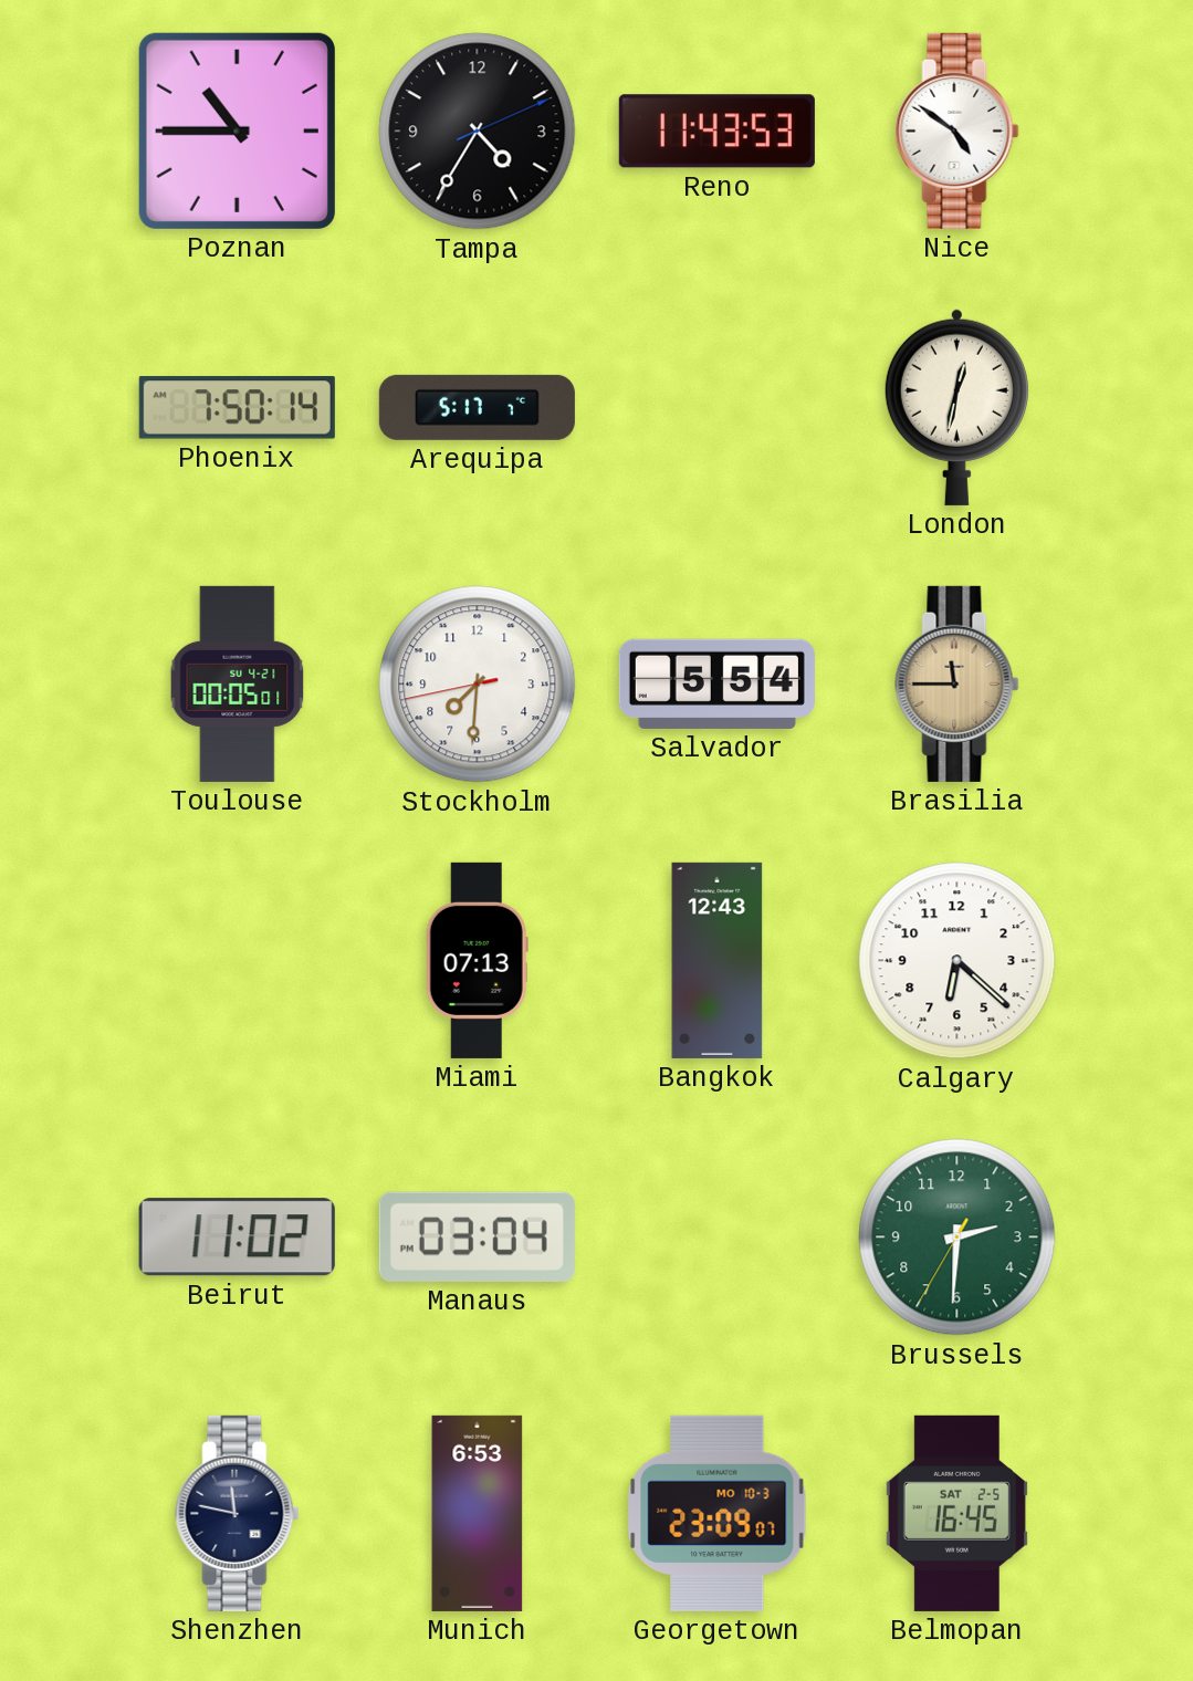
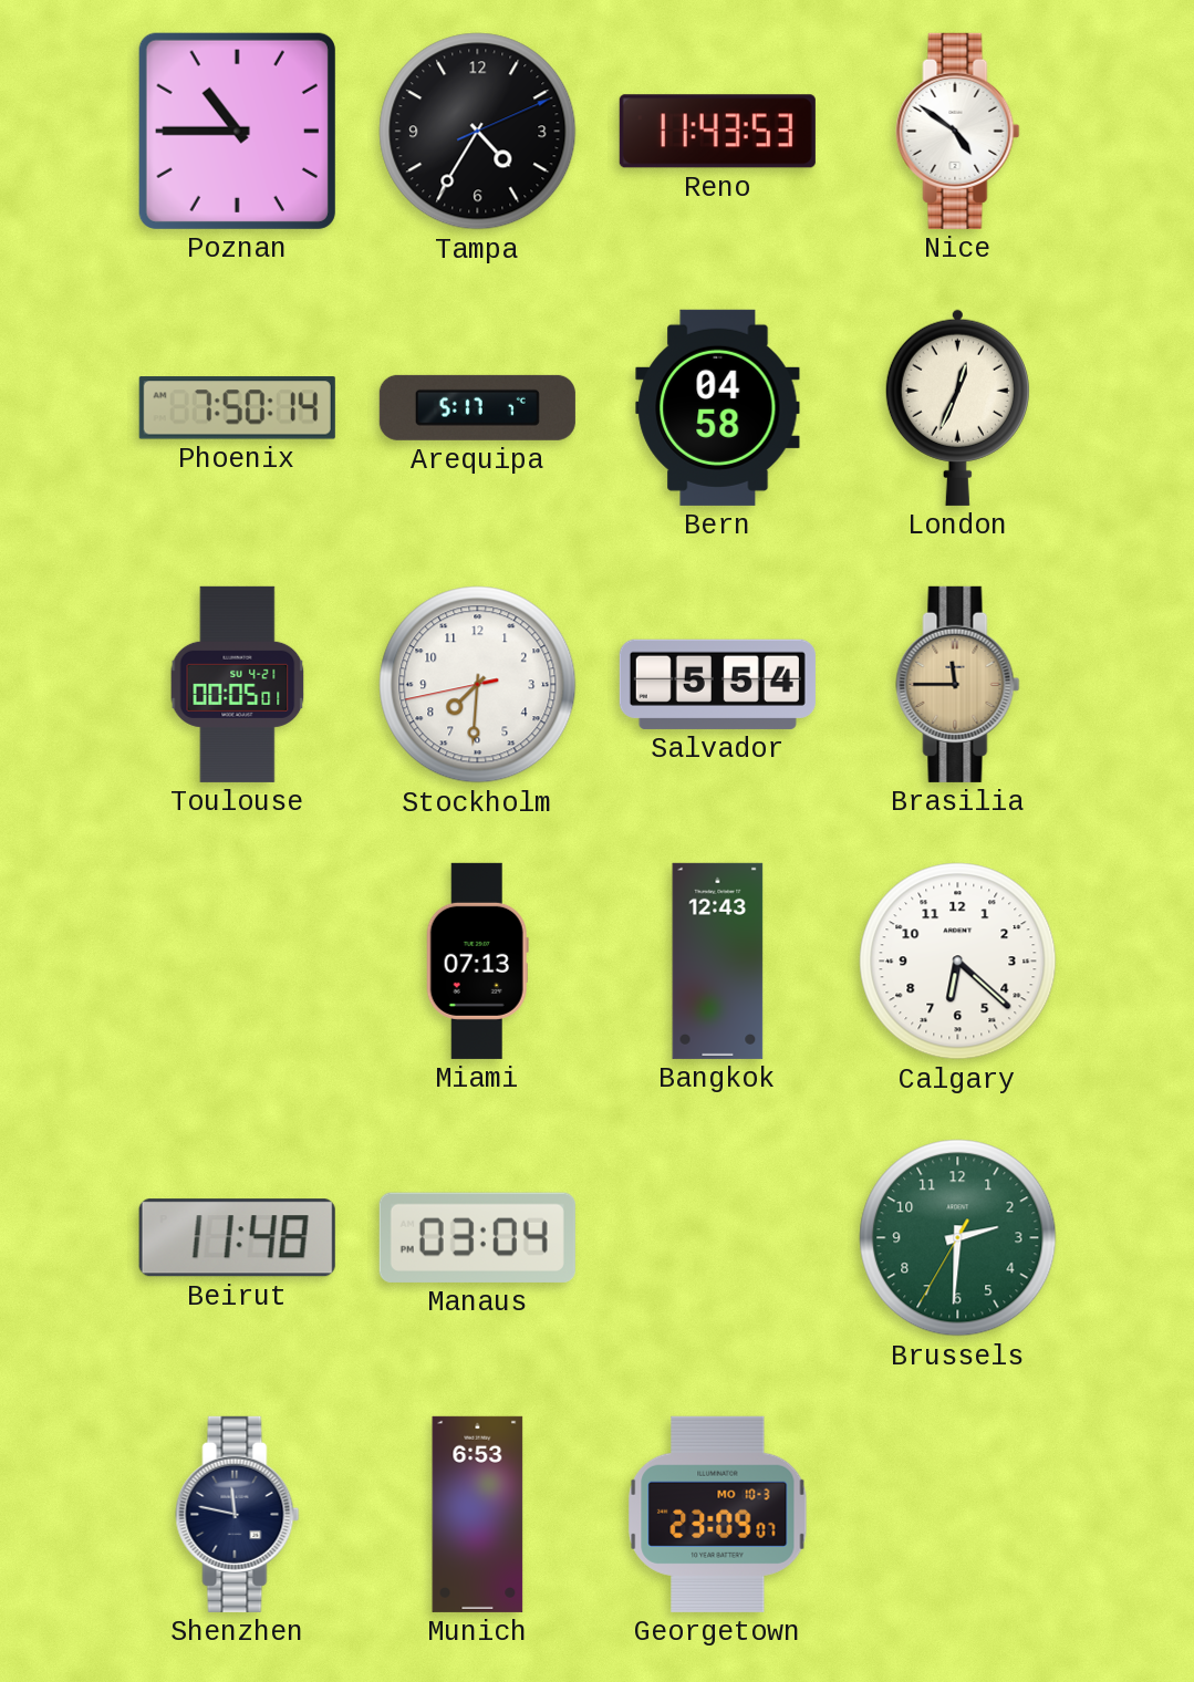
Bern: none -> 04:58
London: 12:32 -> 12:34
Beirut: 11:02 -> 11:48
Belmopan: 16:45 -> none
